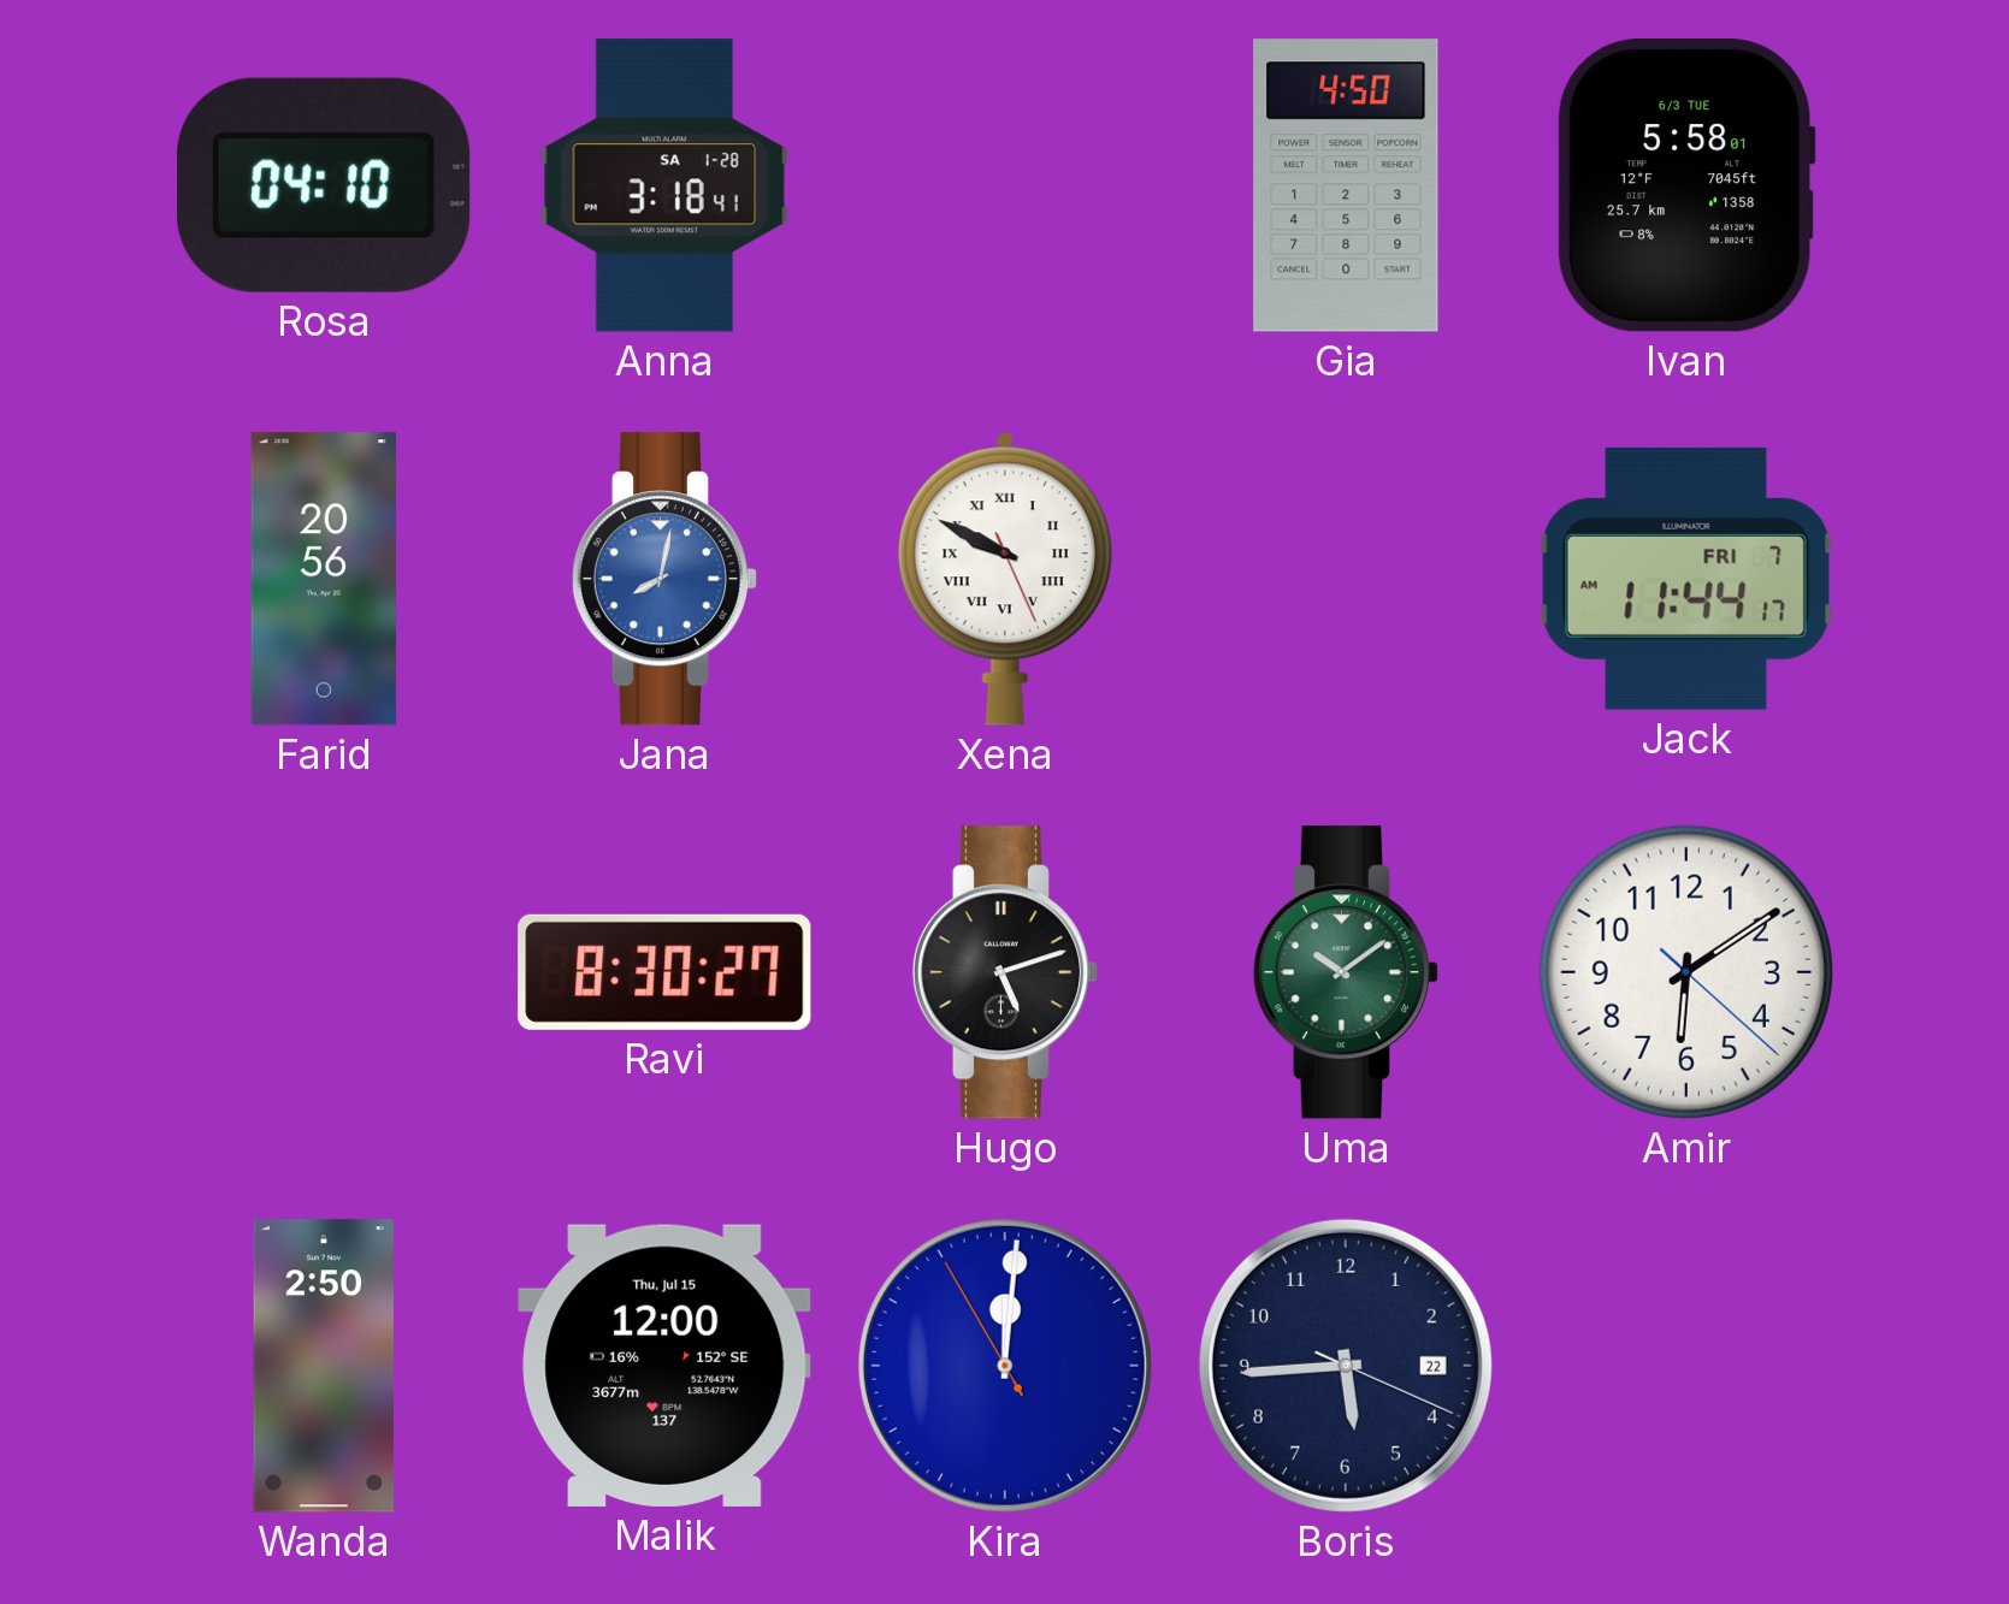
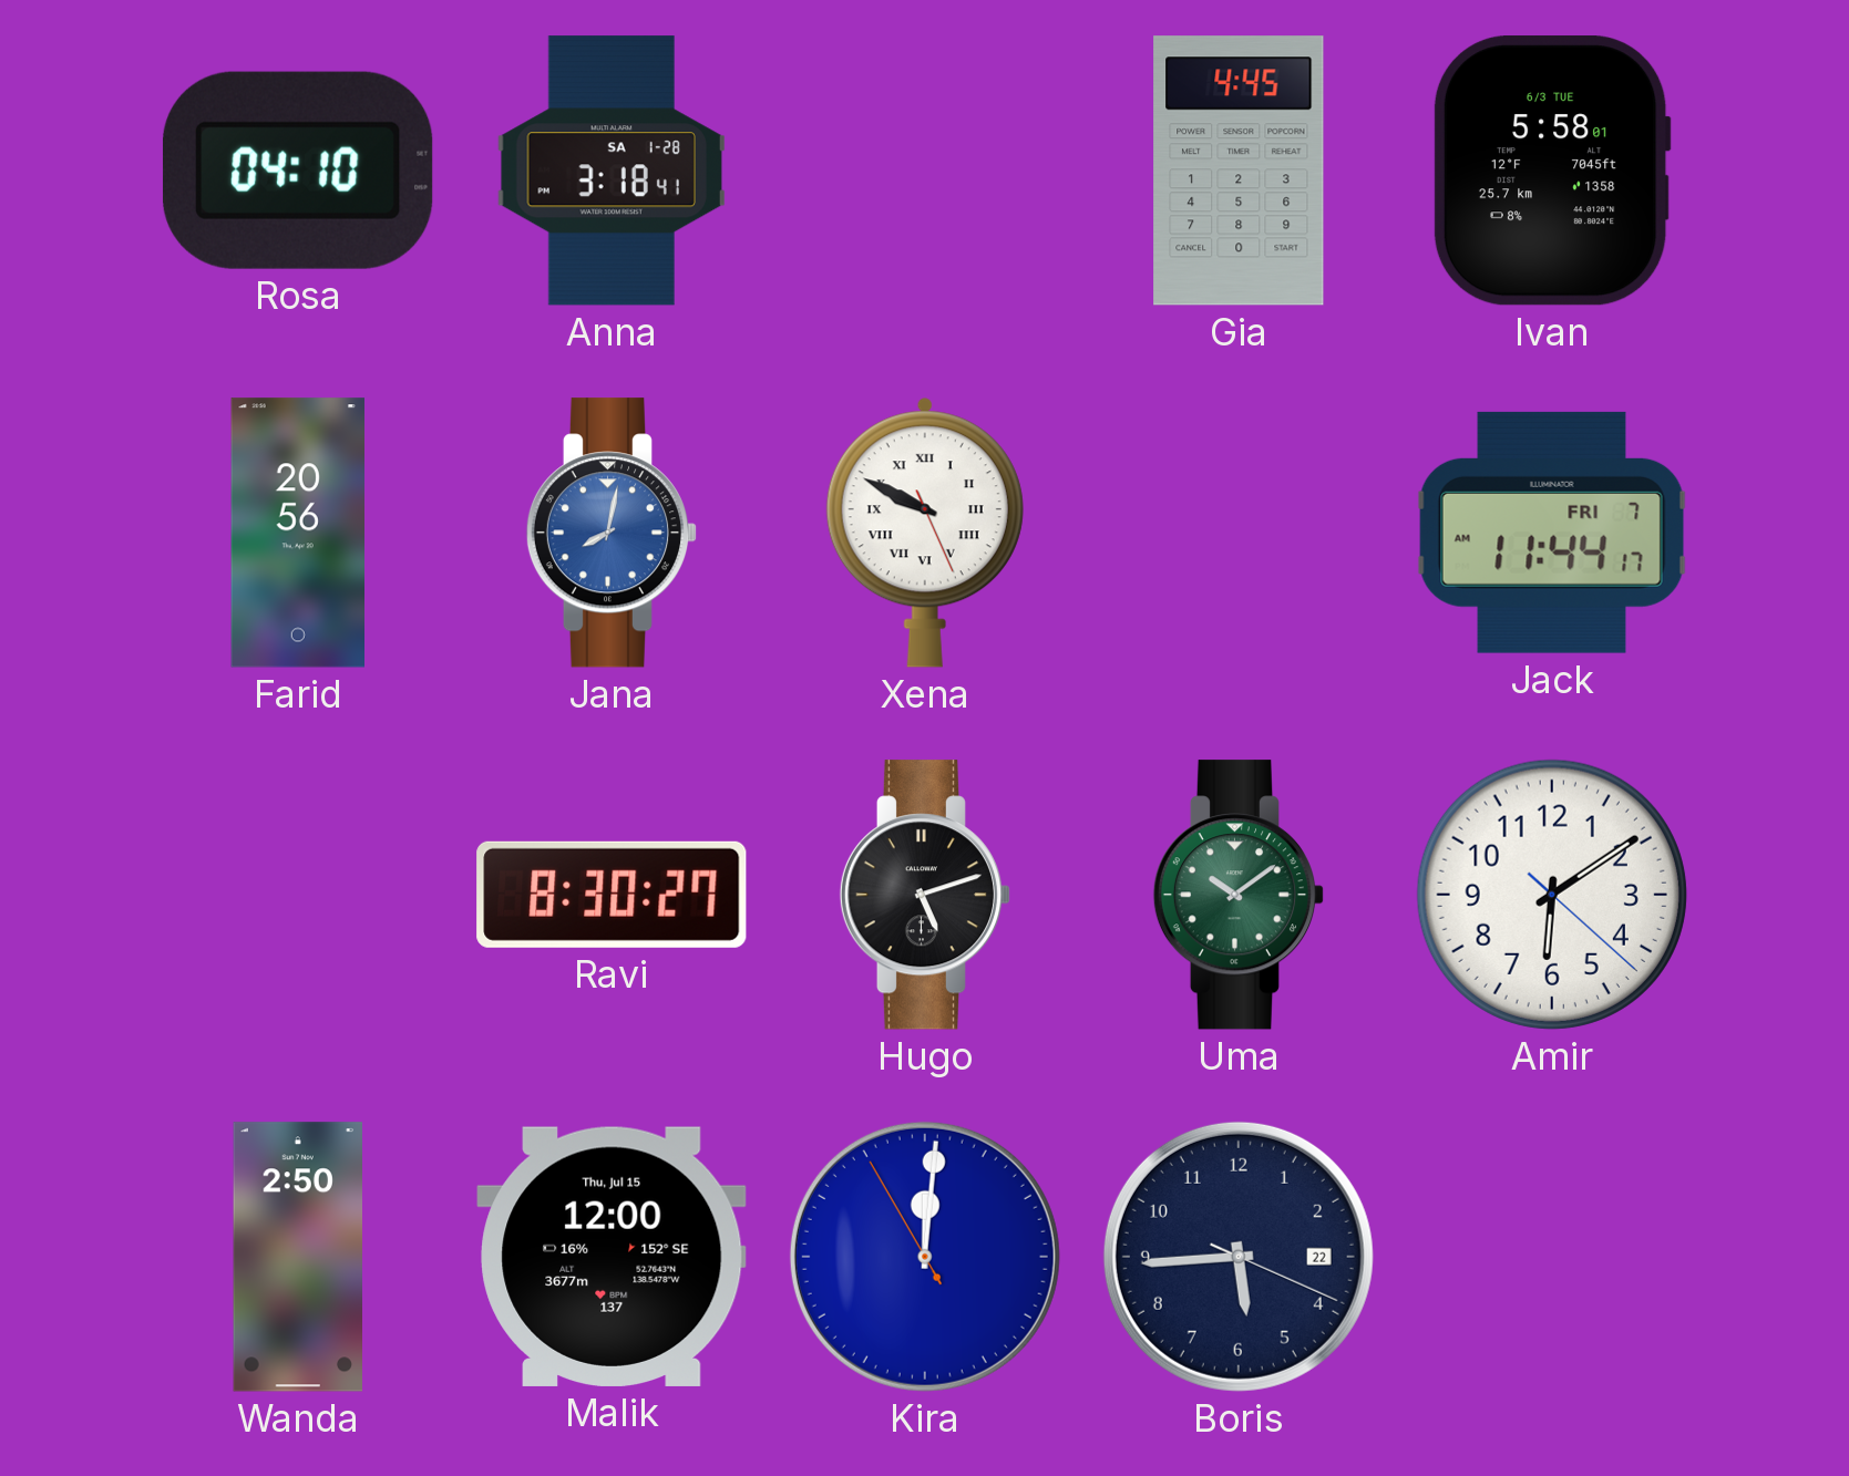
Gia: 4:50 -> 4:45
